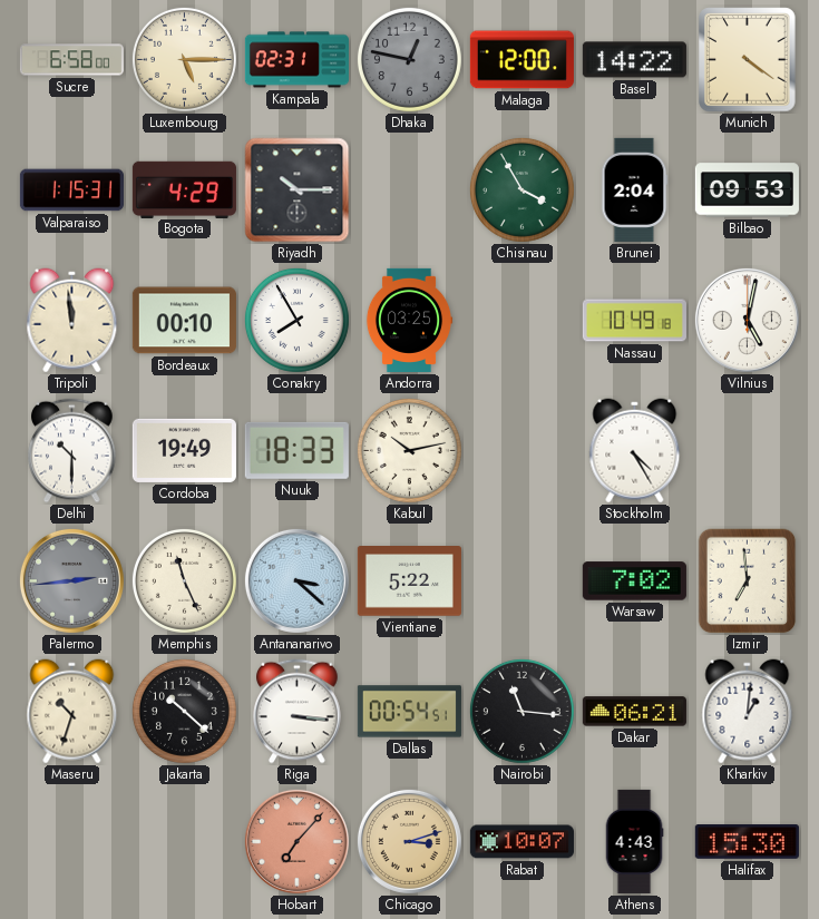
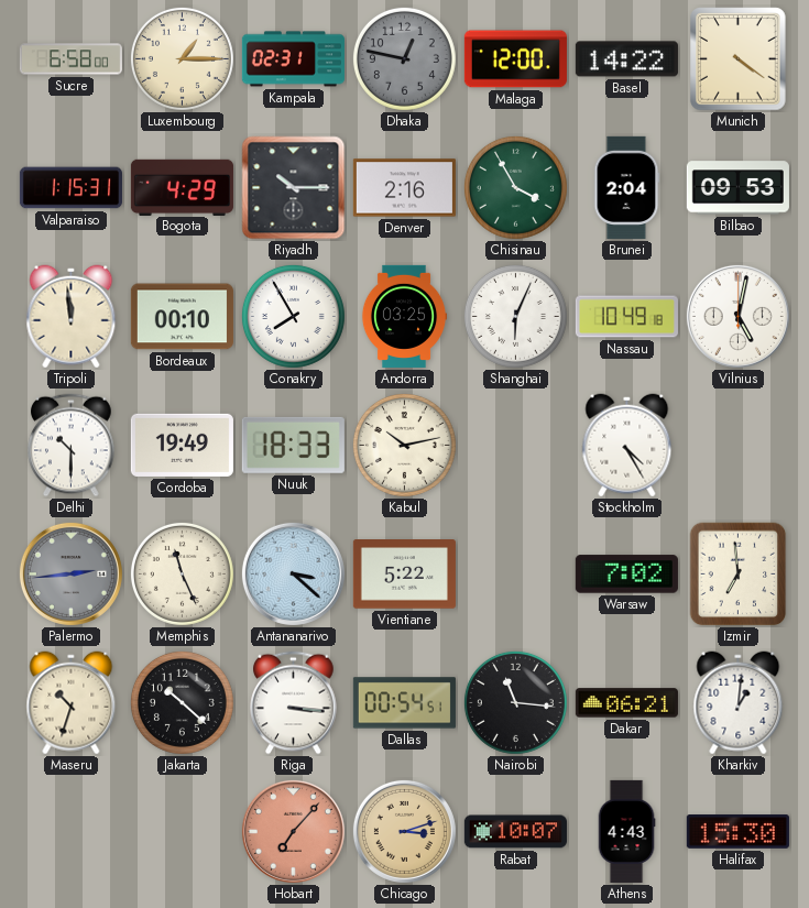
Luxembourg: 5:15 -> 1:15
Denver: none -> 2:16
Shanghai: none -> 6:04
